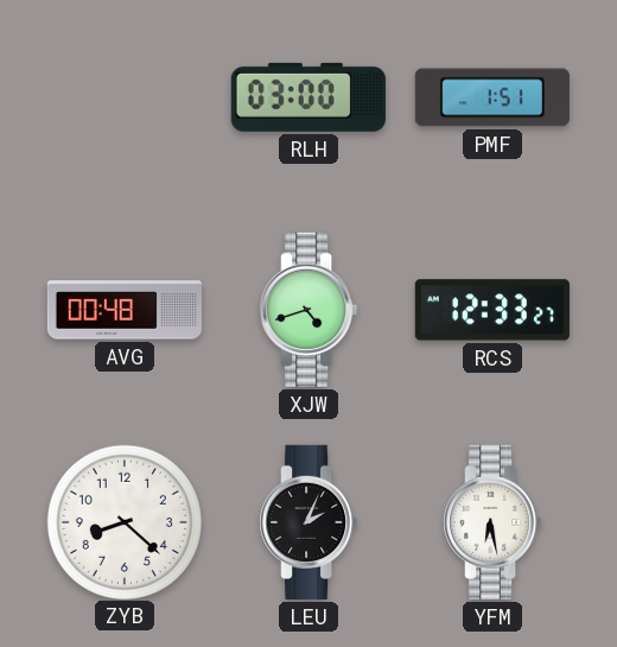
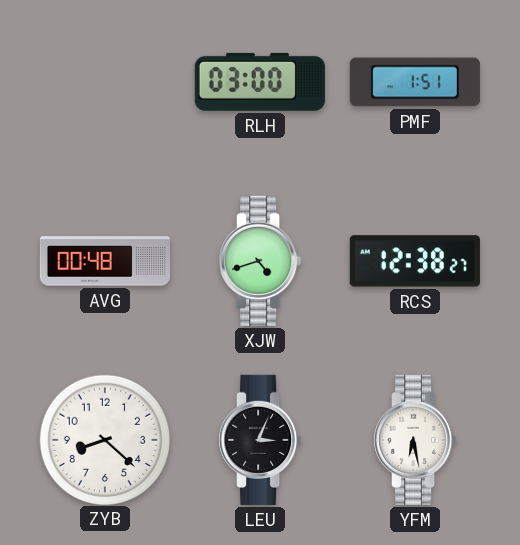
RCS: 12:33 -> 12:38
LEU: 2:04 -> 3:04
